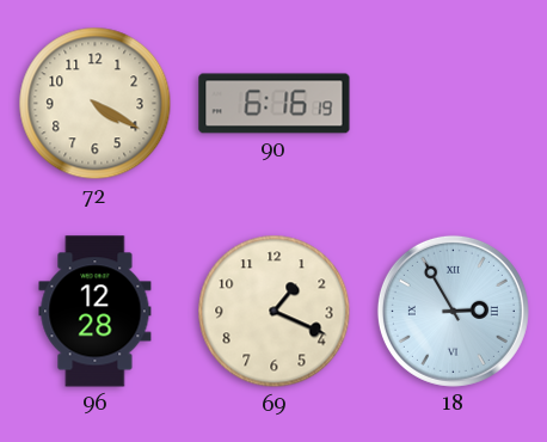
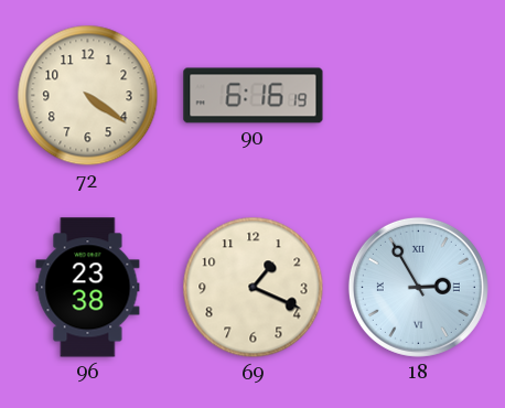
72: 4:20 -> 4:21
96: 12:28 -> 23:38
